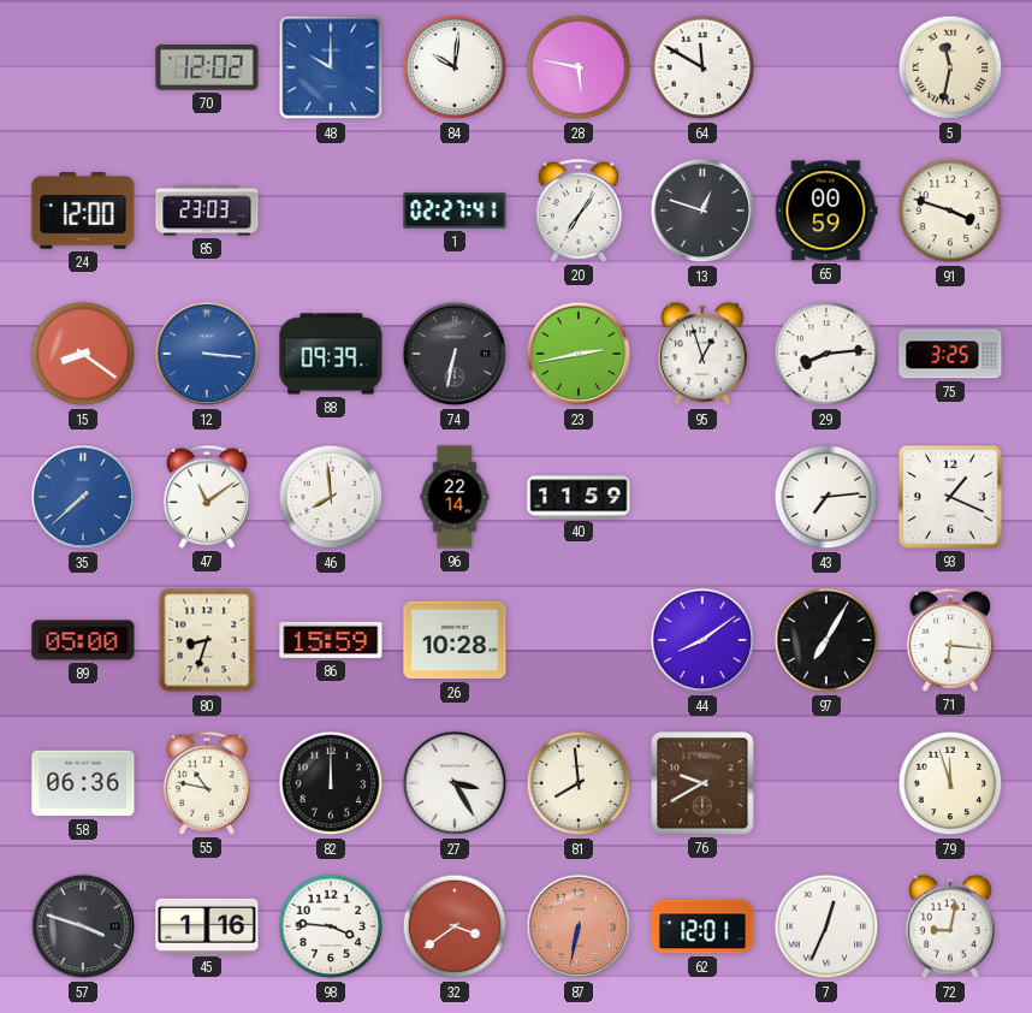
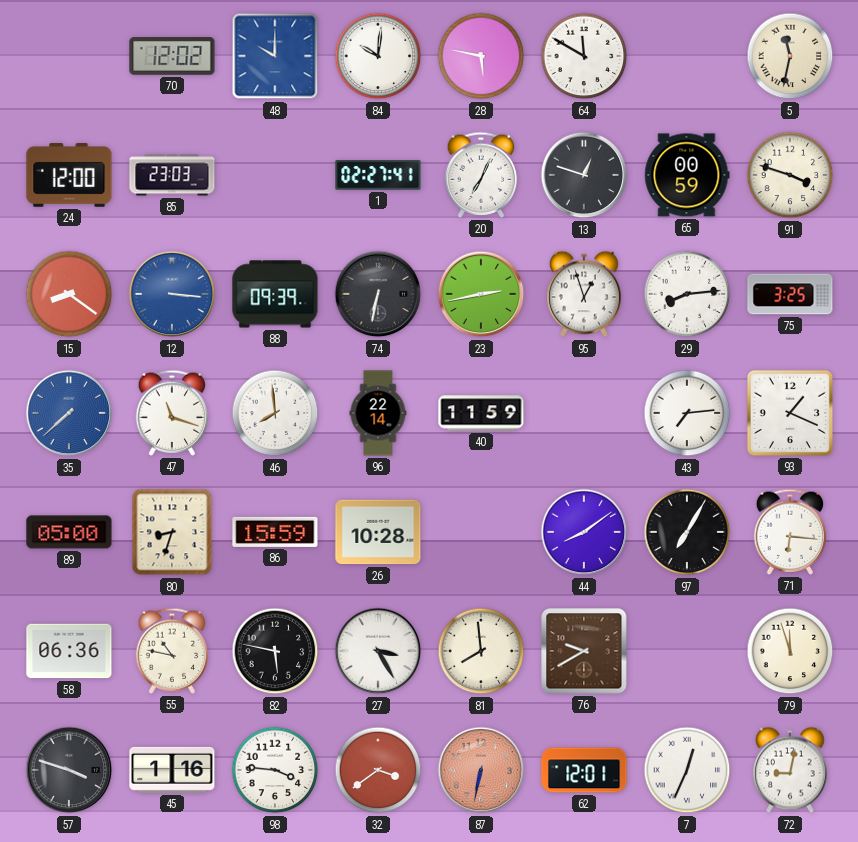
20: 7:06 -> 7:04
47: 11:09 -> 11:18
82: 12:00 -> 5:47
